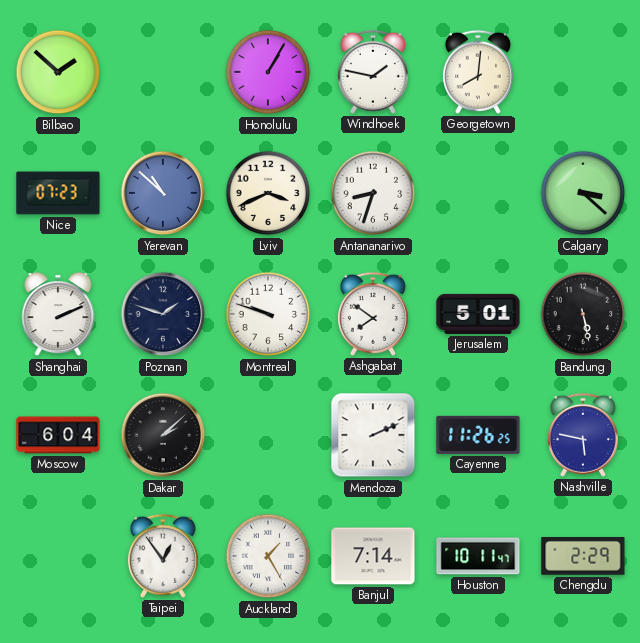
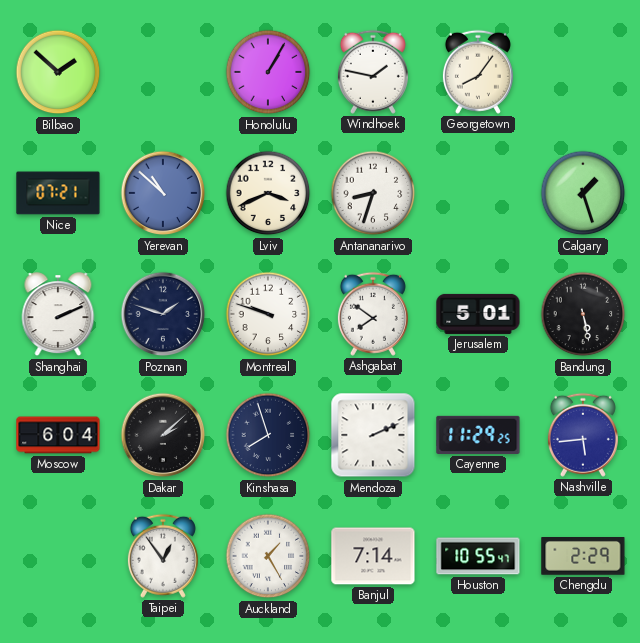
Georgetown: 8:01 -> 8:06
Nice: 07:23 -> 07:21
Calgary: 3:22 -> 1:27
Kinshasa: none -> 7:57
Cayenne: 11:26 -> 11:29
Nashville: 5:47 -> 5:44
Houston: 10:11 -> 10:55
